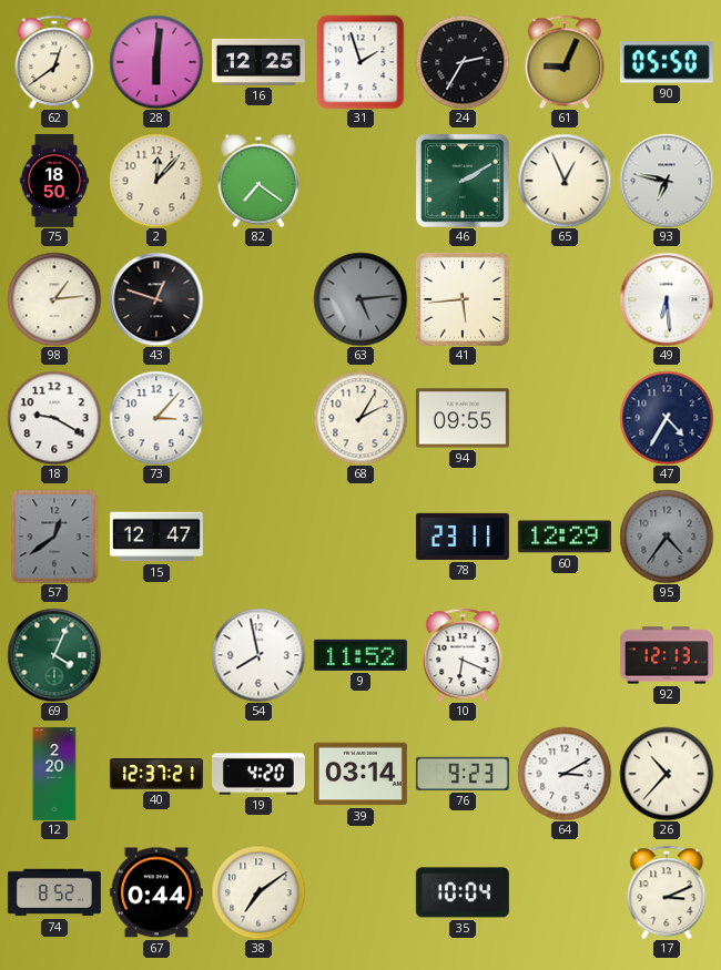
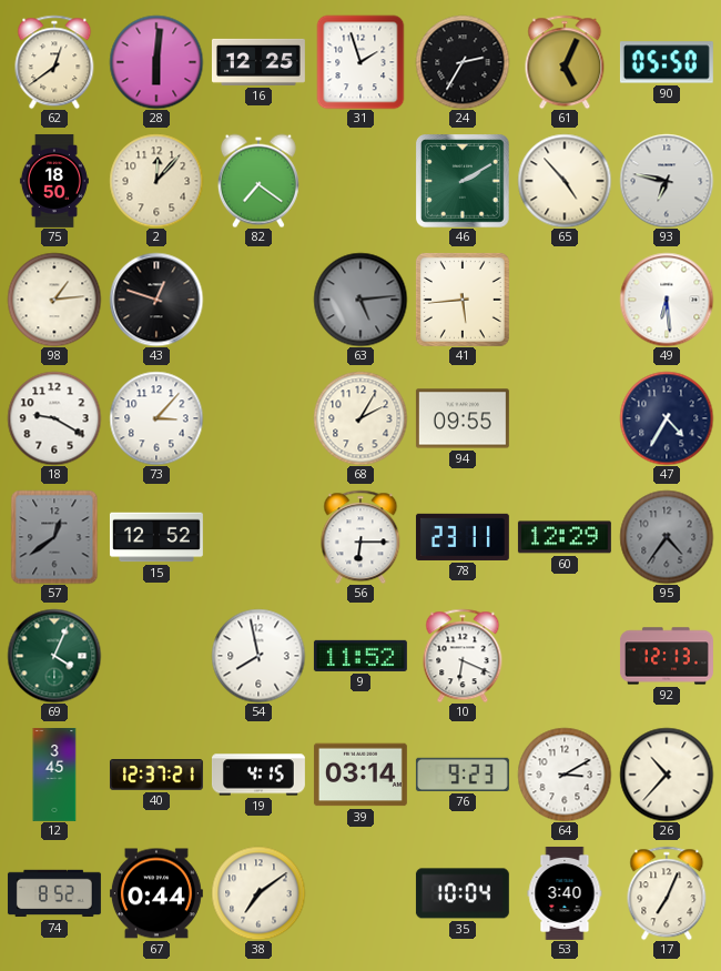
61: 9:04 -> 5:04
65: 12:56 -> 4:53
15: 12:47 -> 12:52
56: none -> 6:15
12: 2:20 -> 3:45
19: 4:20 -> 4:15
53: none -> 3:40
17: 3:11 -> 7:04
